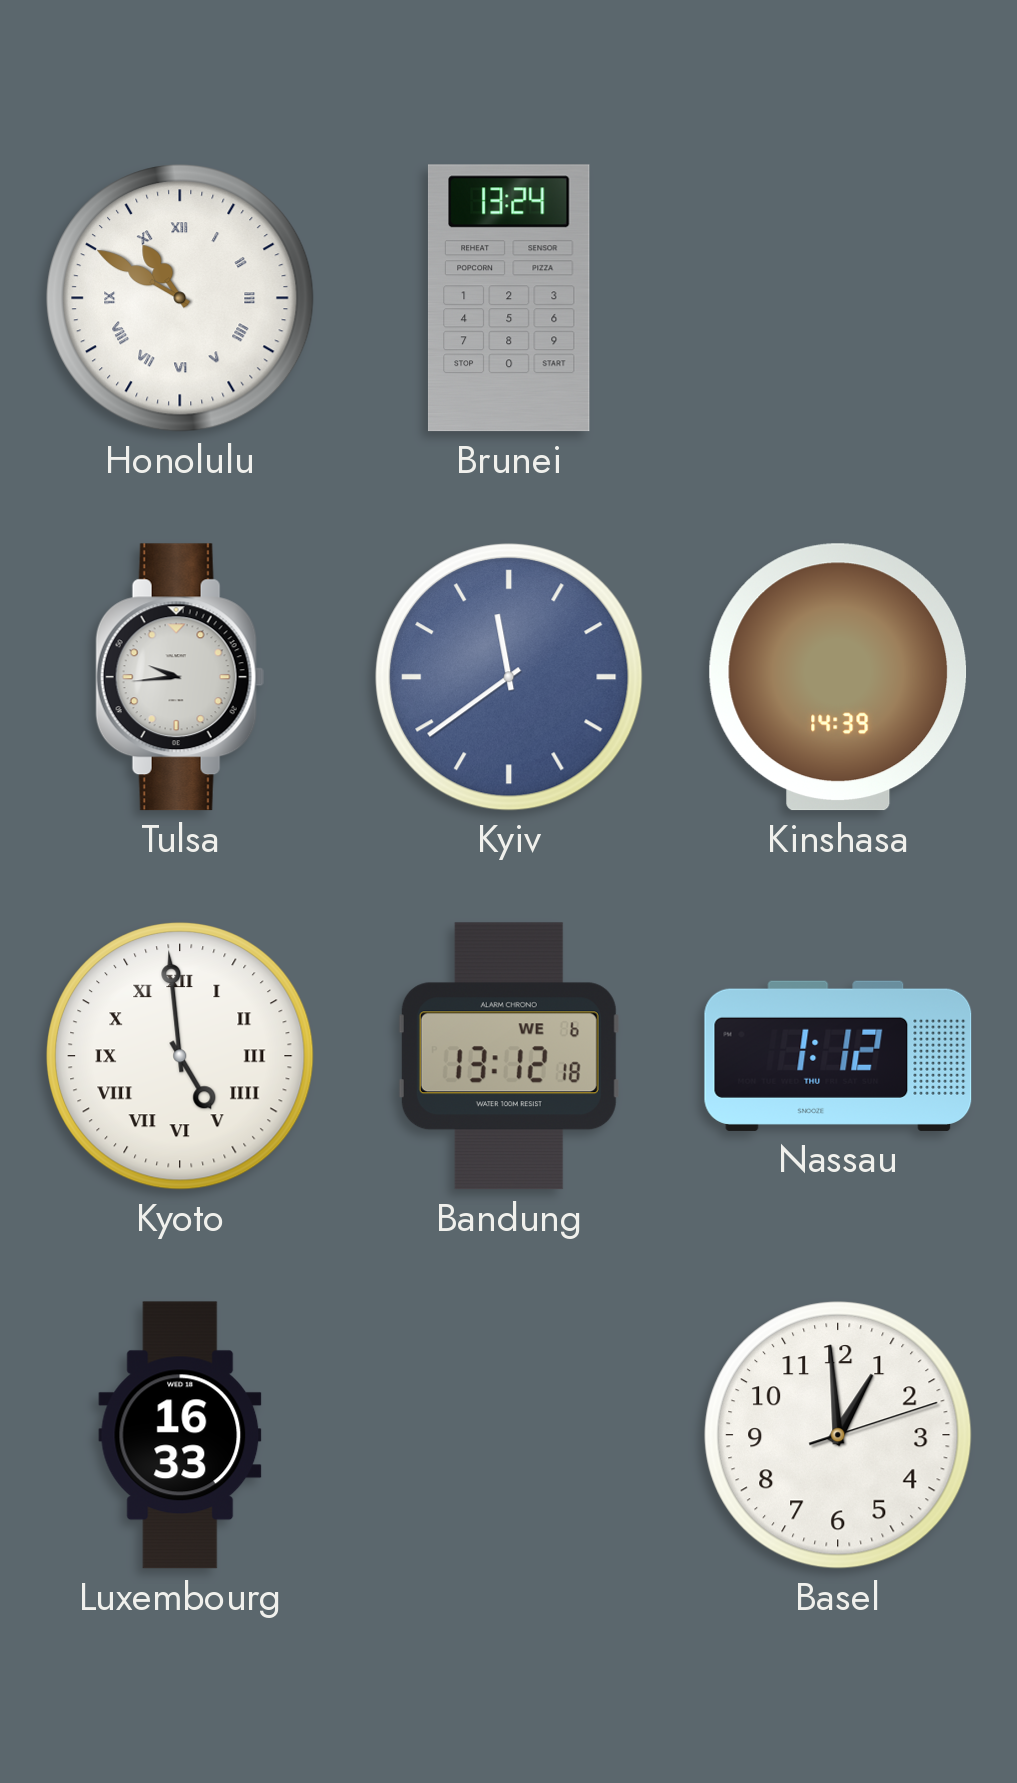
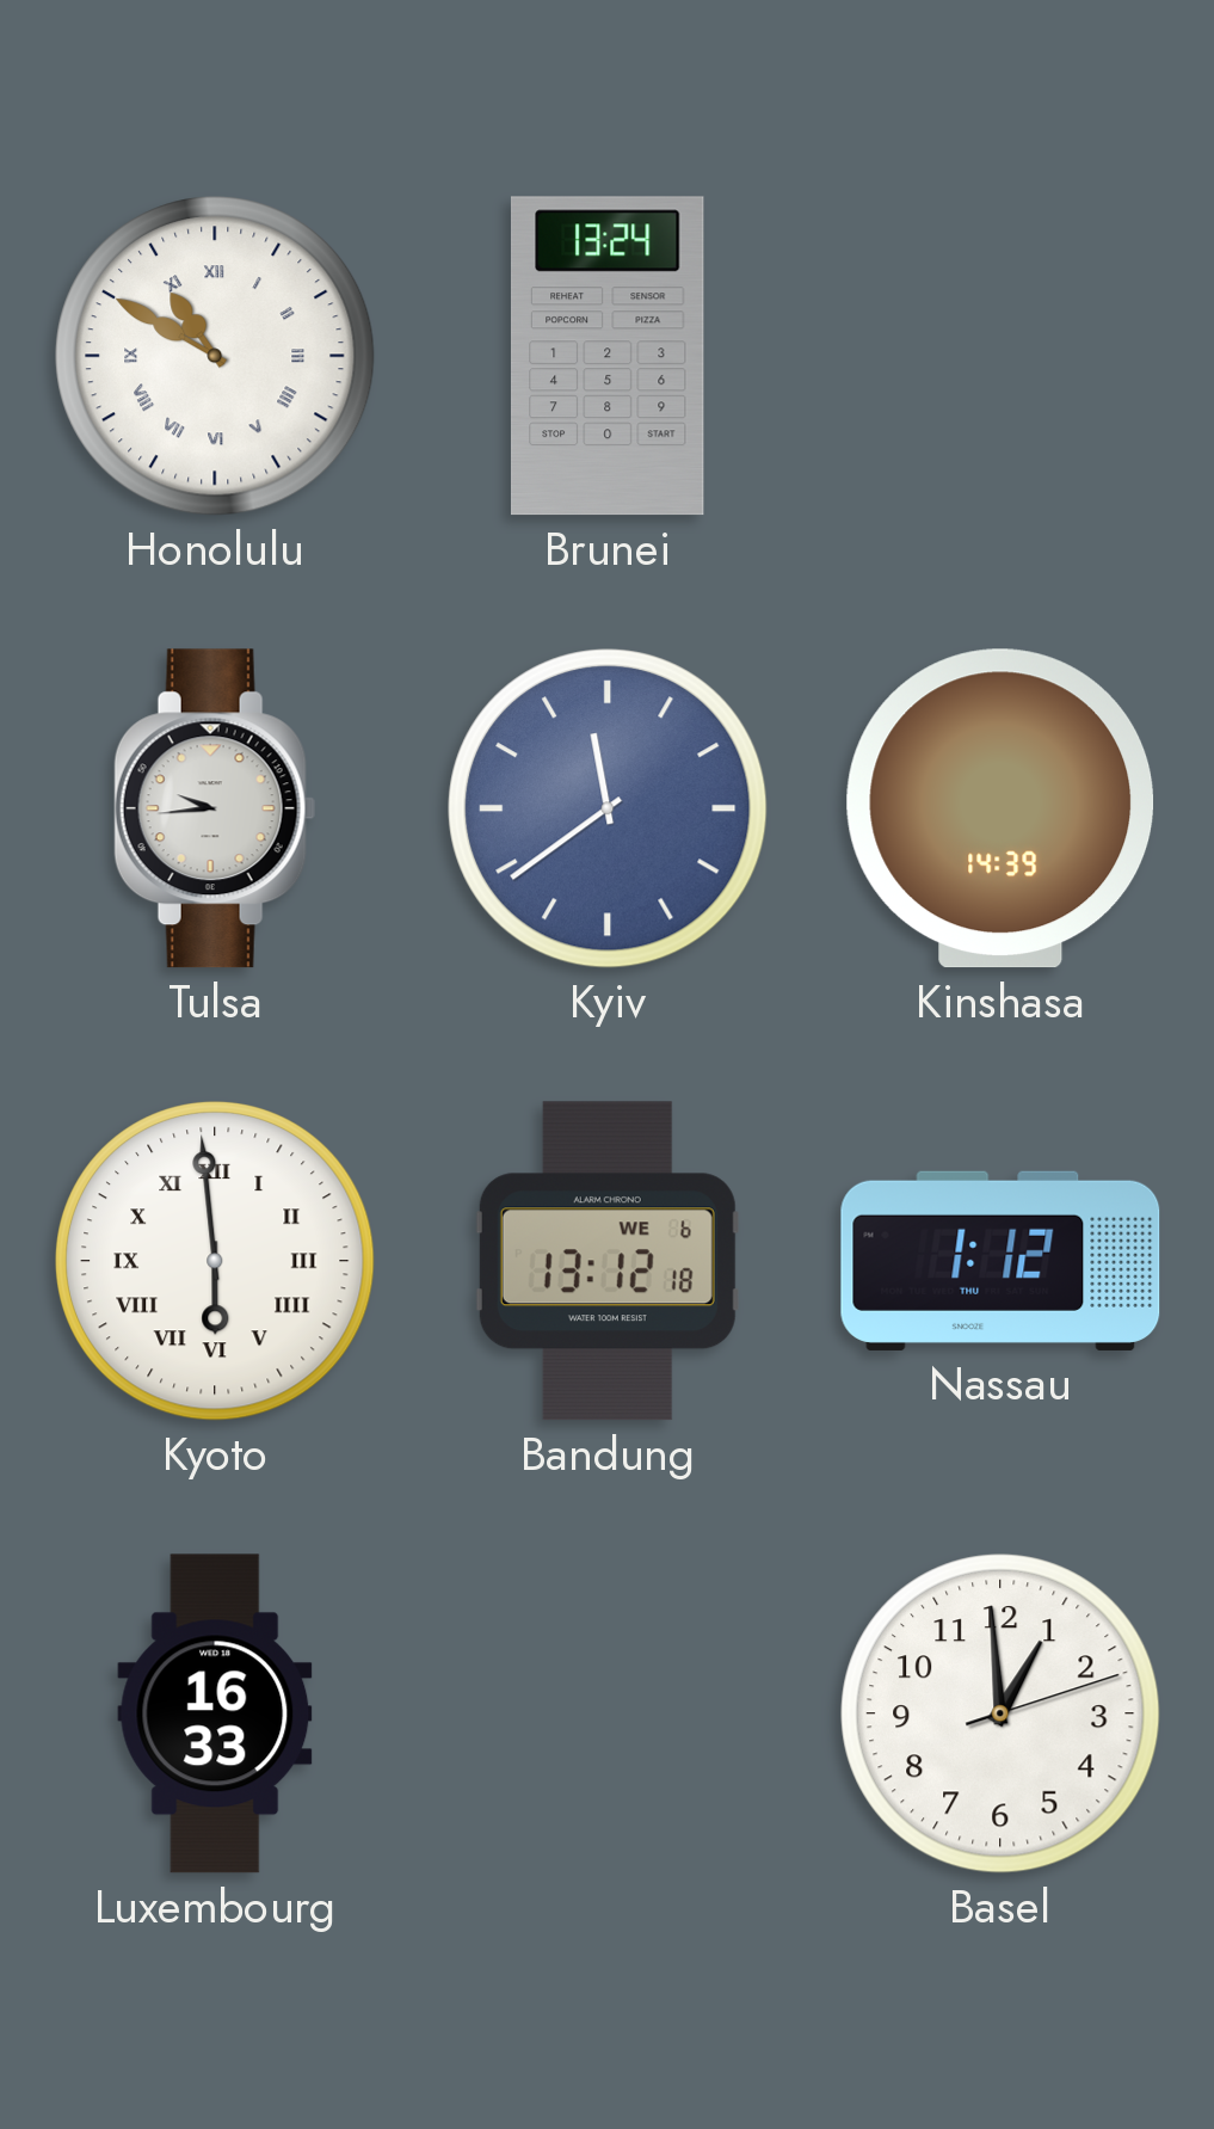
Kyoto: 4:59 -> 5:59
